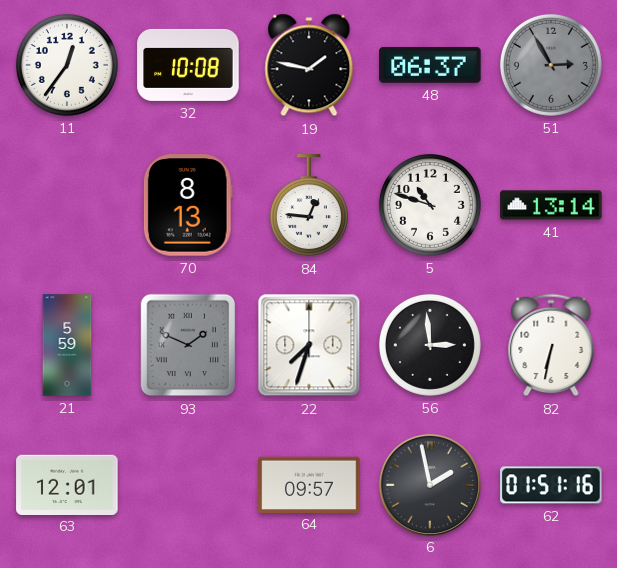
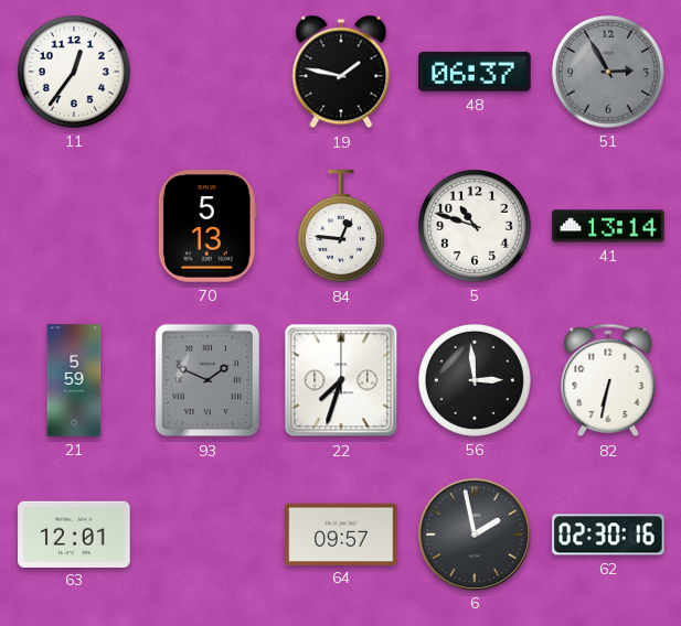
32: 10:08 -> none
70: 8:13 -> 5:13
62: 01:51 -> 02:30
